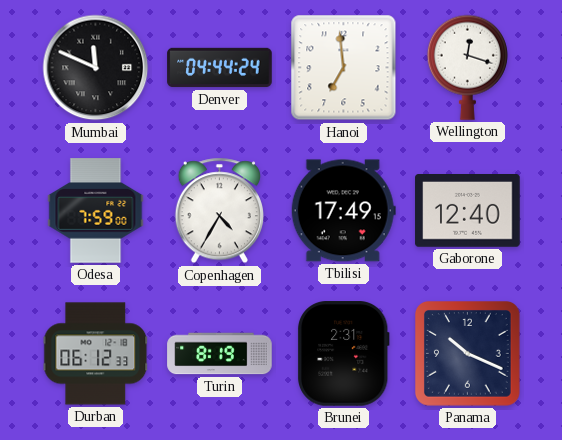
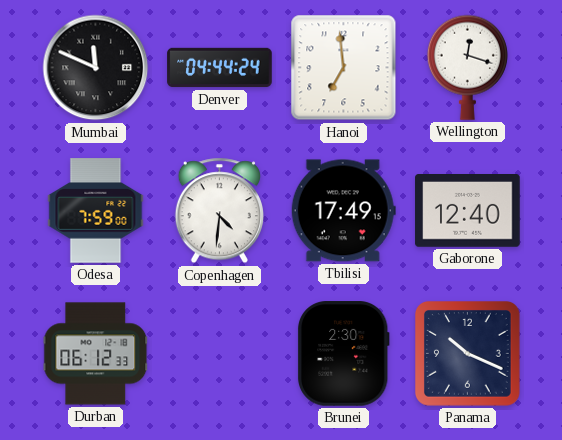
Copenhagen: 4:35 -> 4:31
Turin: 8:19 -> none
Brunei: 2:31 -> 2:30
